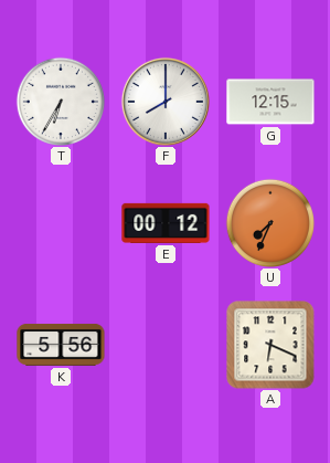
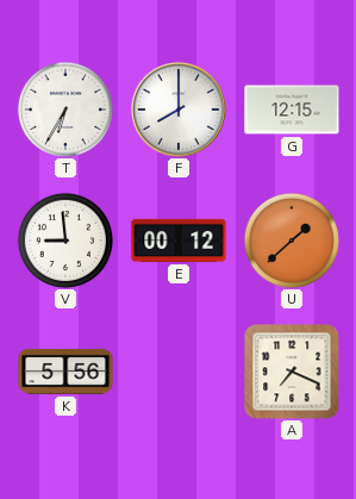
V: none -> 8:59
U: 7:34 -> 1:38
A: 6:19 -> 7:19
